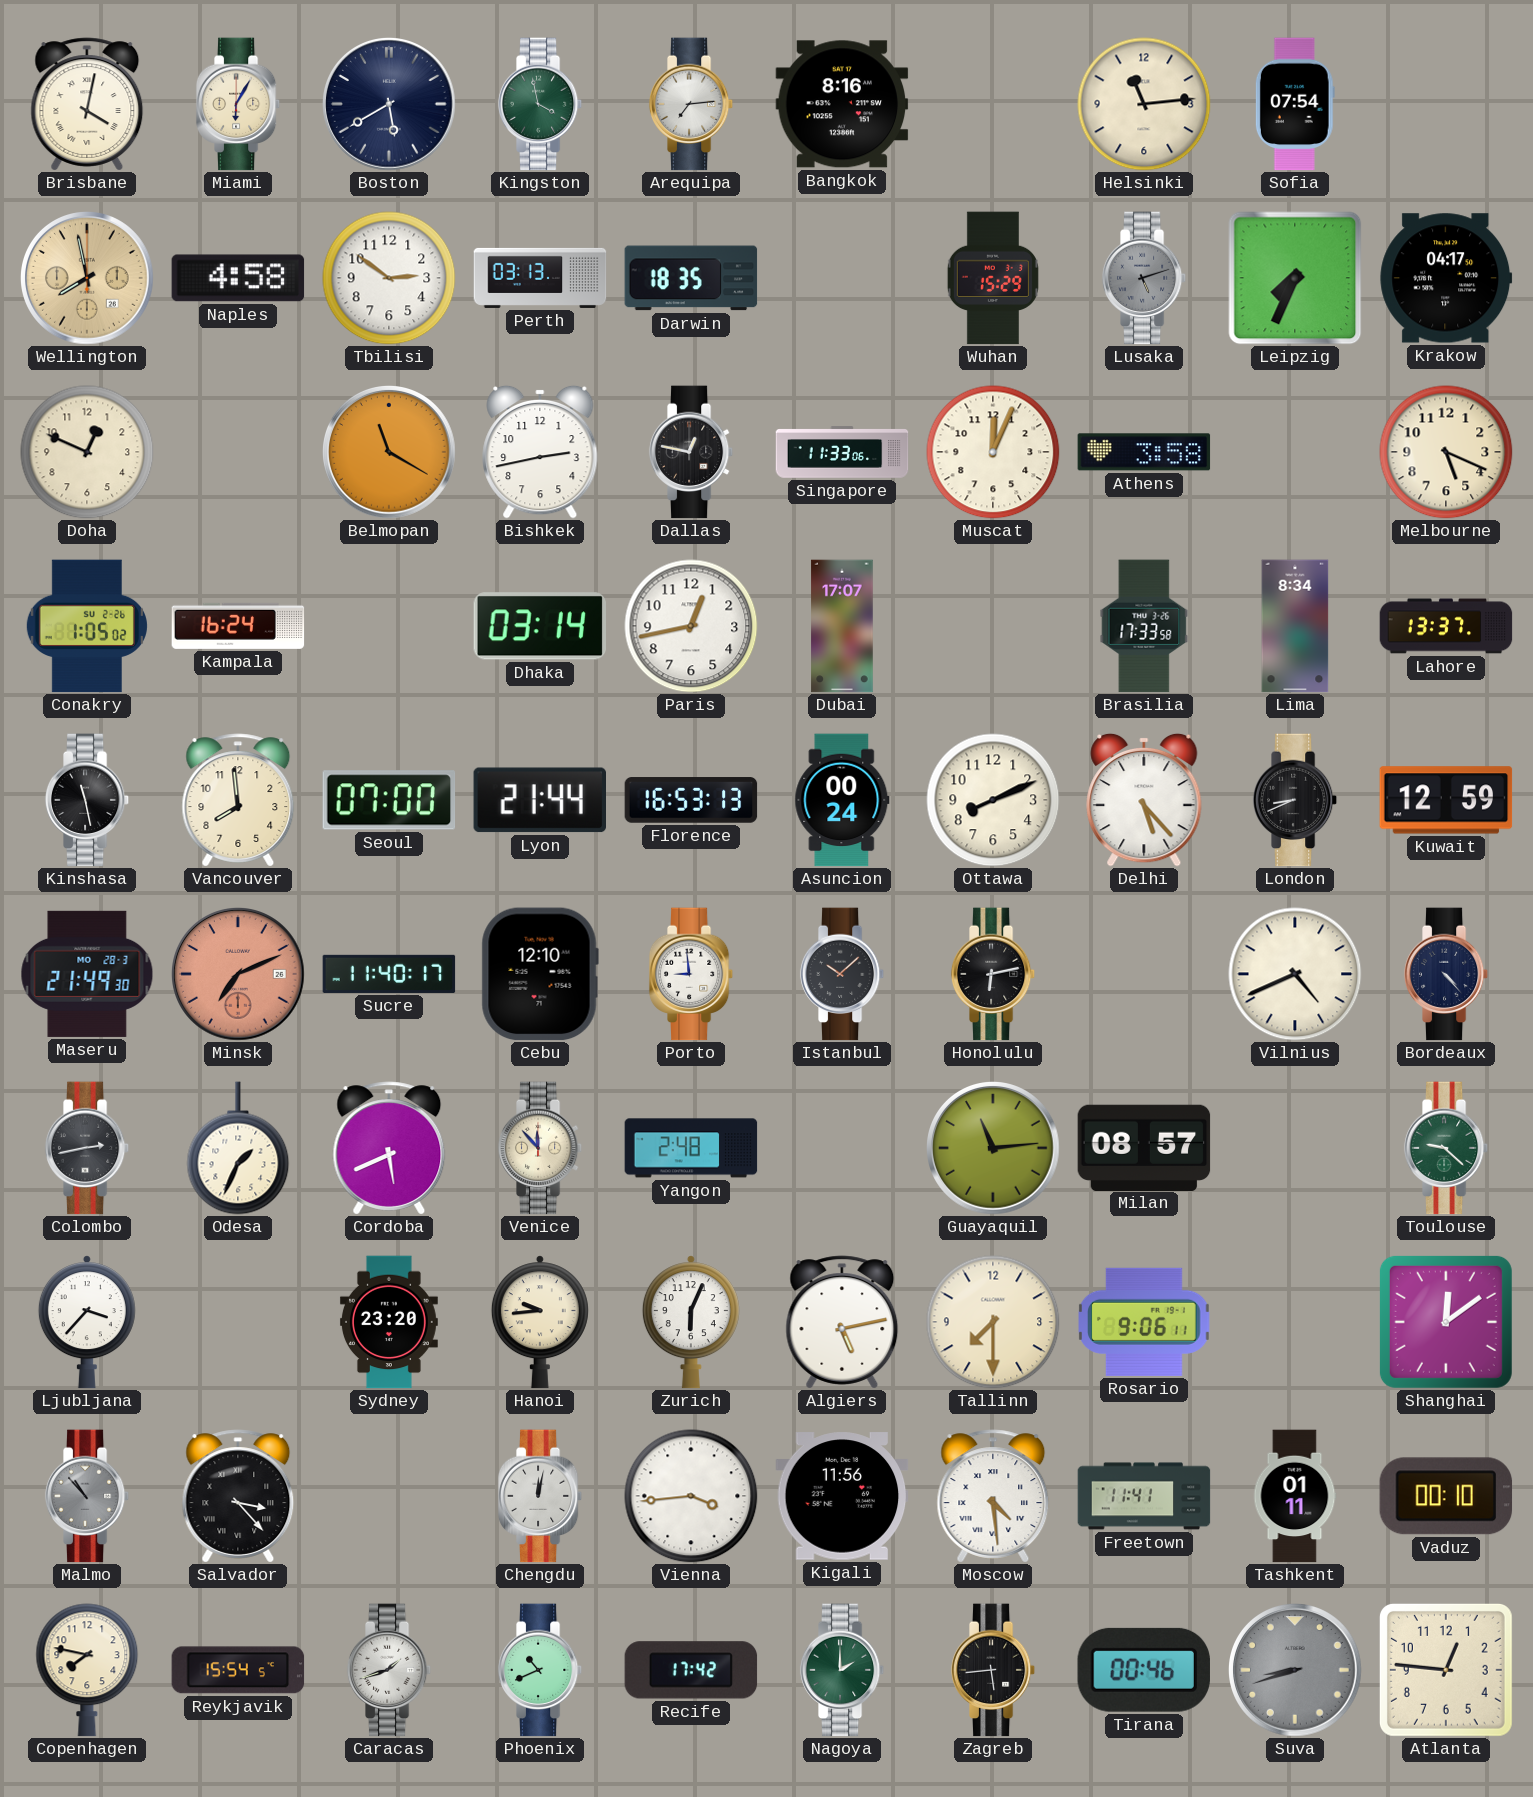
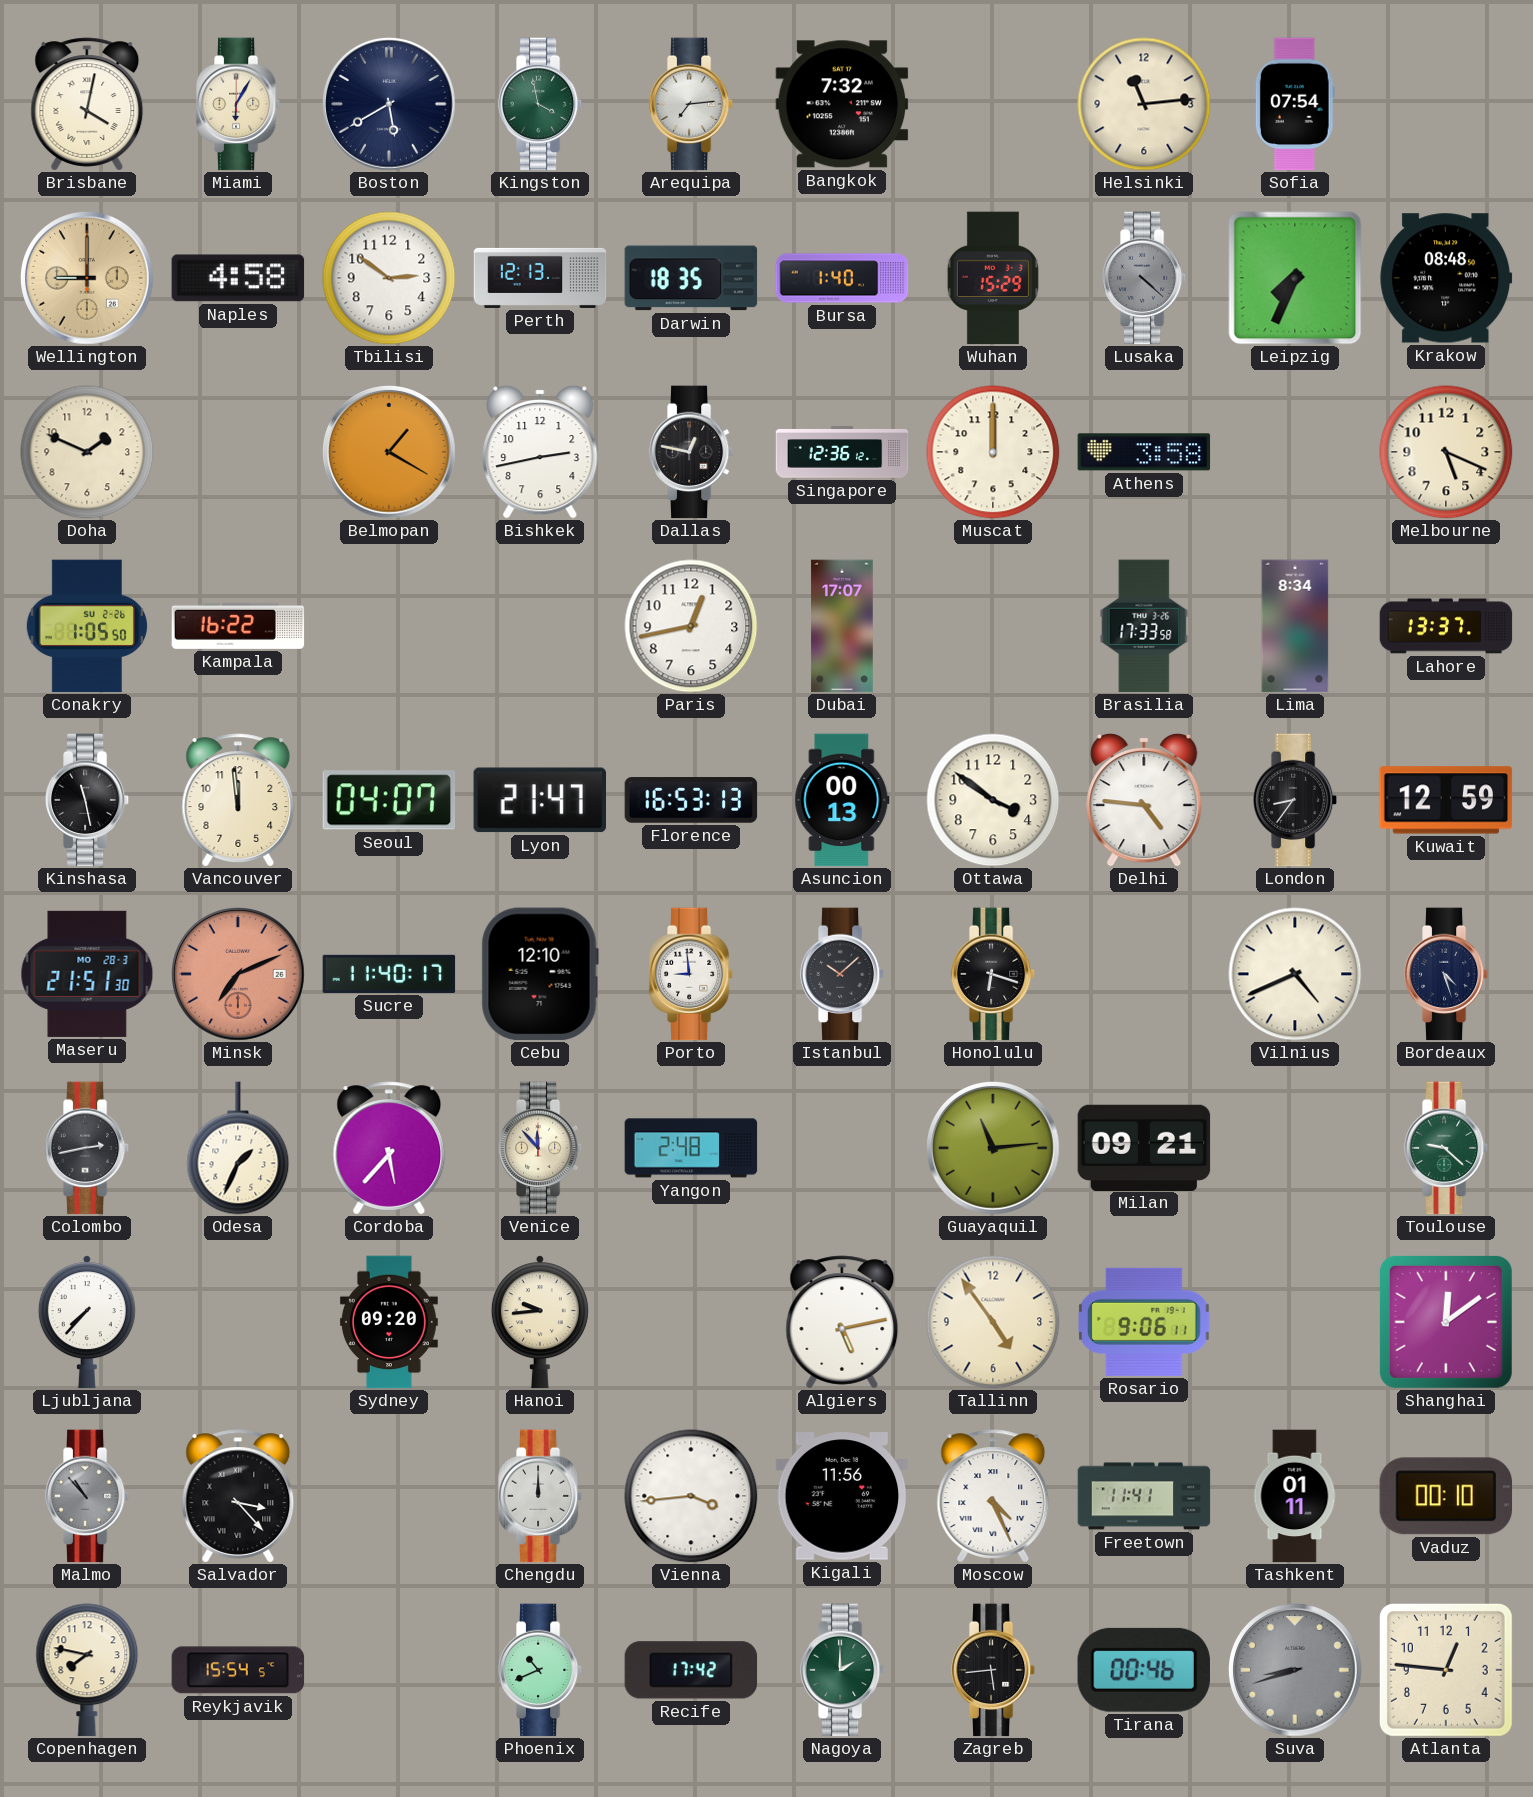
Bangkok: 8:16 -> 7:32
Wellington: 7:58 -> 9:00
Perth: 03:13 -> 12:13
Bursa: none -> 1:40
Lusaka: 5:12 -> 4:22
Krakow: 04:17 -> 08:48
Doha: 12:49 -> 1:49
Belmopan: 11:20 -> 1:20
Singapore: 11:33 -> 12:36
Muscat: 12:04 -> 12:00
Conakry: 1:05:02 -> 1:05:50
Kampala: 16:24 -> 16:22
Dhaka: 03:14 -> none
Vancouver: 7:59 -> 11:59
Seoul: 07:00 -> 04:07
Lyon: 21:44 -> 21:47
Asuncion: 00:24 -> 00:13
Ottawa: 8:11 -> 3:51
Delhi: 5:23 -> 4:46
London: 8:41 -> 8:36
Maseru: 21:49 -> 21:51
Honolulu: 6:13 -> 6:18
Bordeaux: 4:23 -> 4:27
Cordoba: 5:41 -> 5:37
Milan: 08:57 -> 09:21
Ljubljana: 3:37 -> 7:37
Sydney: 23:20 -> 09:20
Zurich: 6:04 -> none
Tallinn: 7:30 -> 4:54
Chengdu: 12:02 -> 12:00
Moscow: 4:29 -> 4:26
Caracas: 1:42 -> none
